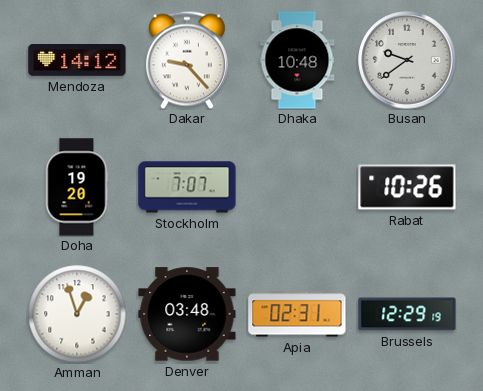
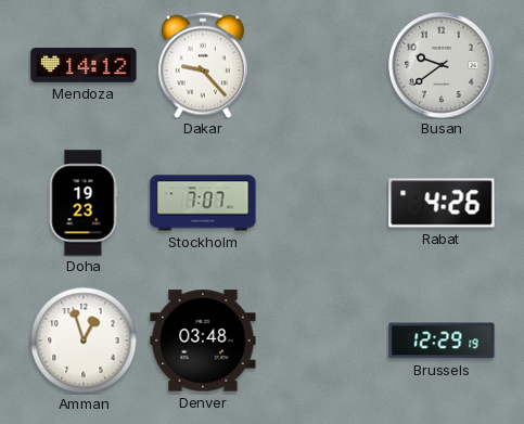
Dhaka: 10:48 -> none
Doha: 19:20 -> 19:23
Rabat: 10:26 -> 4:26
Apia: 02:31 -> none
